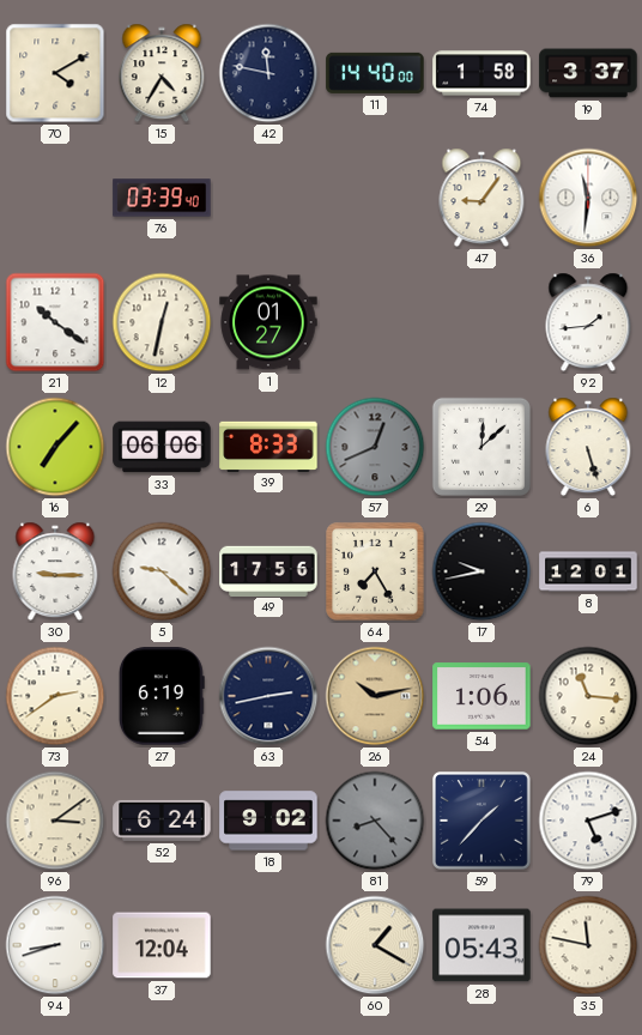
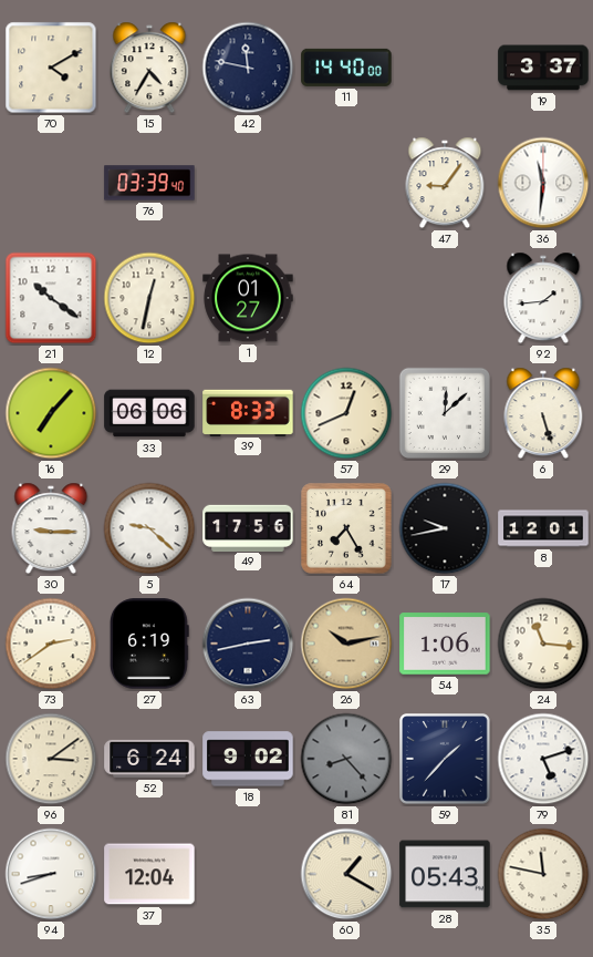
74: 1:58 -> none
57 dial: grey -> cream
